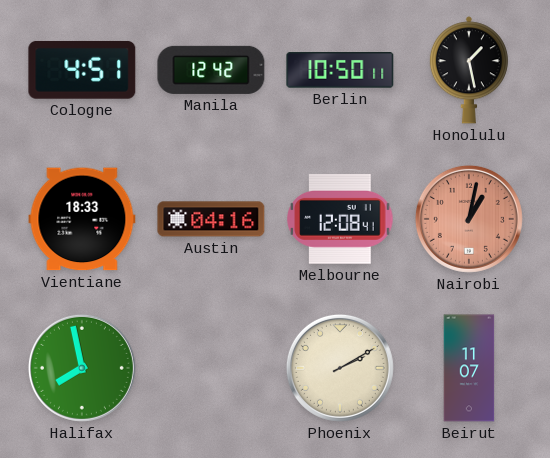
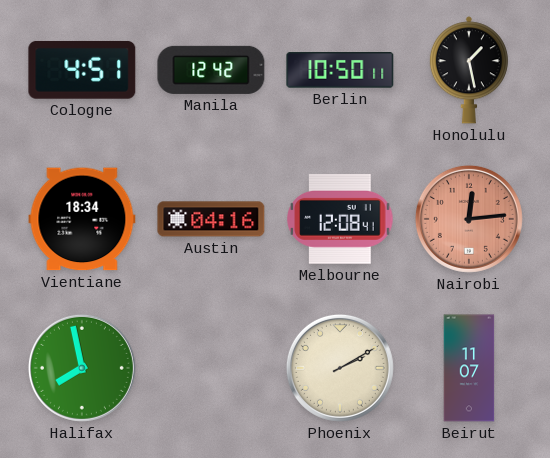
Vientiane: 18:33 -> 18:34
Nairobi: 1:02 -> 12:14
